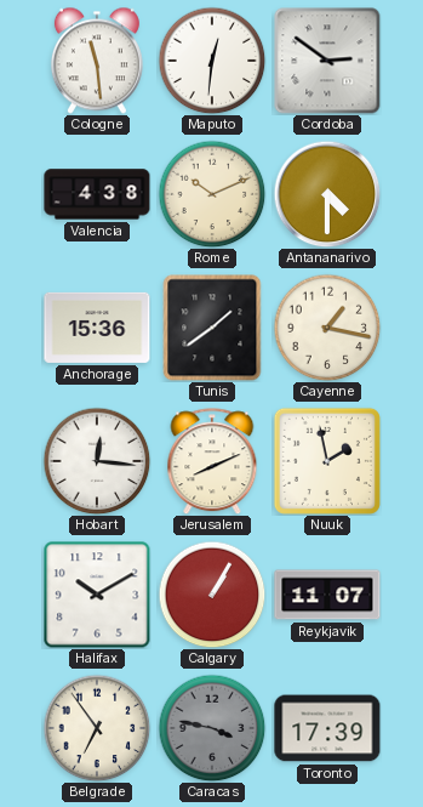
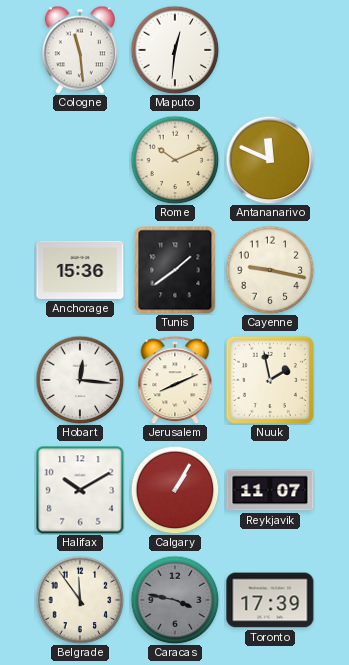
Cordoba: 2:51 -> none
Valencia: 4:38 -> none
Antananarivo: 4:30 -> 11:49
Cayenne: 1:17 -> 9:17
Belgrade: 6:54 -> 11:54
